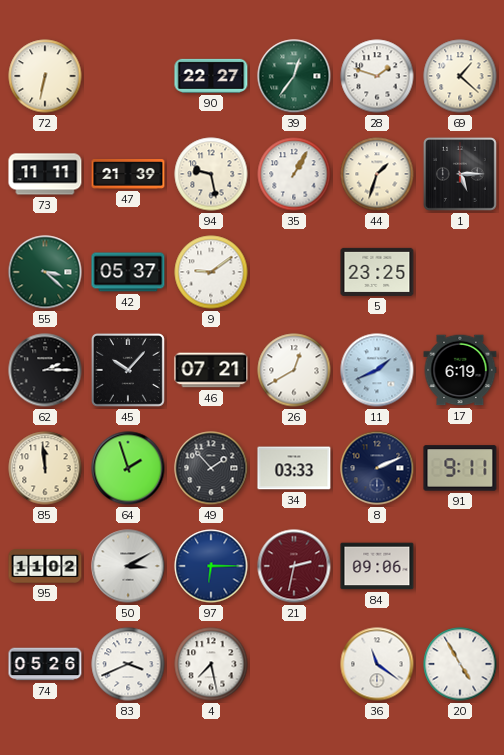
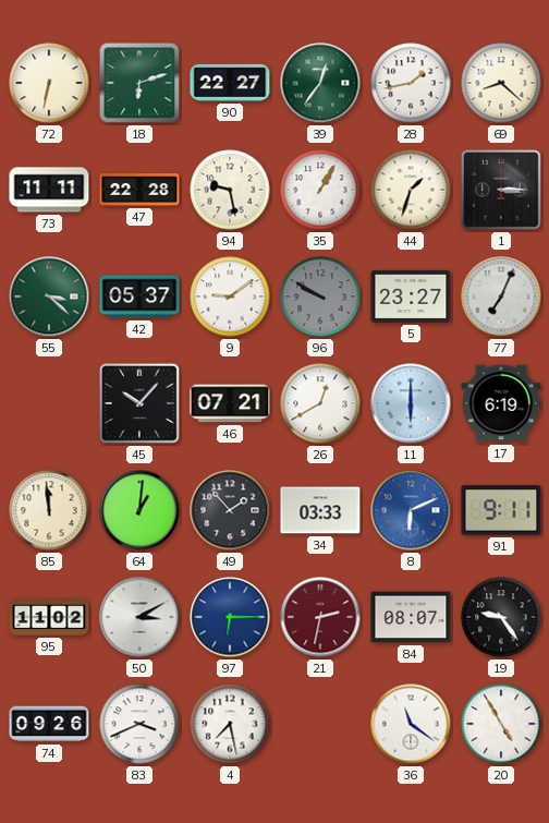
18: none -> 6:12
28: 1:48 -> 1:43
69: 1:22 -> 8:22
47: 21:39 -> 22:28
1: 5:15 -> 3:15
96: none -> 9:50
5: 23:25 -> 23:27
77: none -> 7:04
62: 2:15 -> none
11: 1:41 -> 6:00
64: 1:57 -> 1:01
8: 2:11 -> 6:11
8 dial: navy -> blue
84: 09:06 -> 08:07
19: none -> 9:24
74: 05:26 -> 09:26
